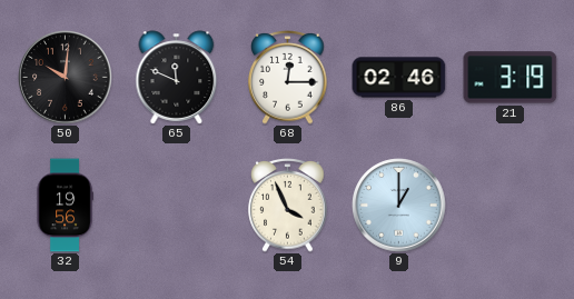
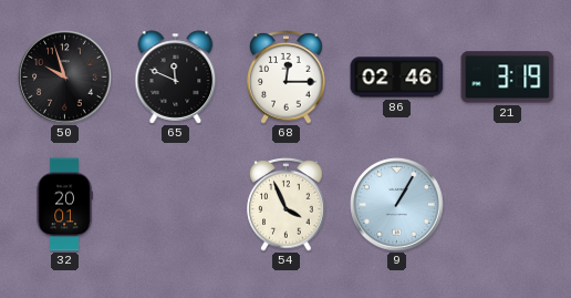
50: 10:01 -> 9:57
32: 19:56 -> 20:01
9: 1:00 -> 1:05
